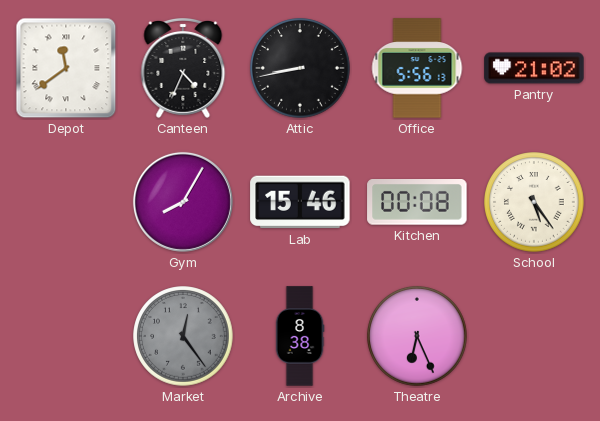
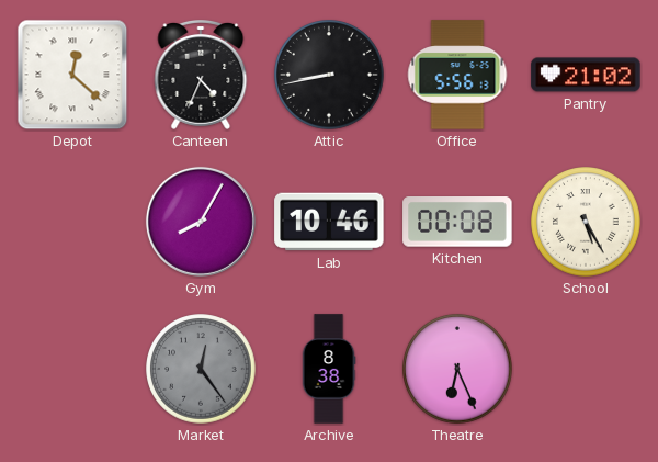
Depot: 11:39 -> 12:22
Lab: 15:46 -> 10:46
School: 5:24 -> 5:25
